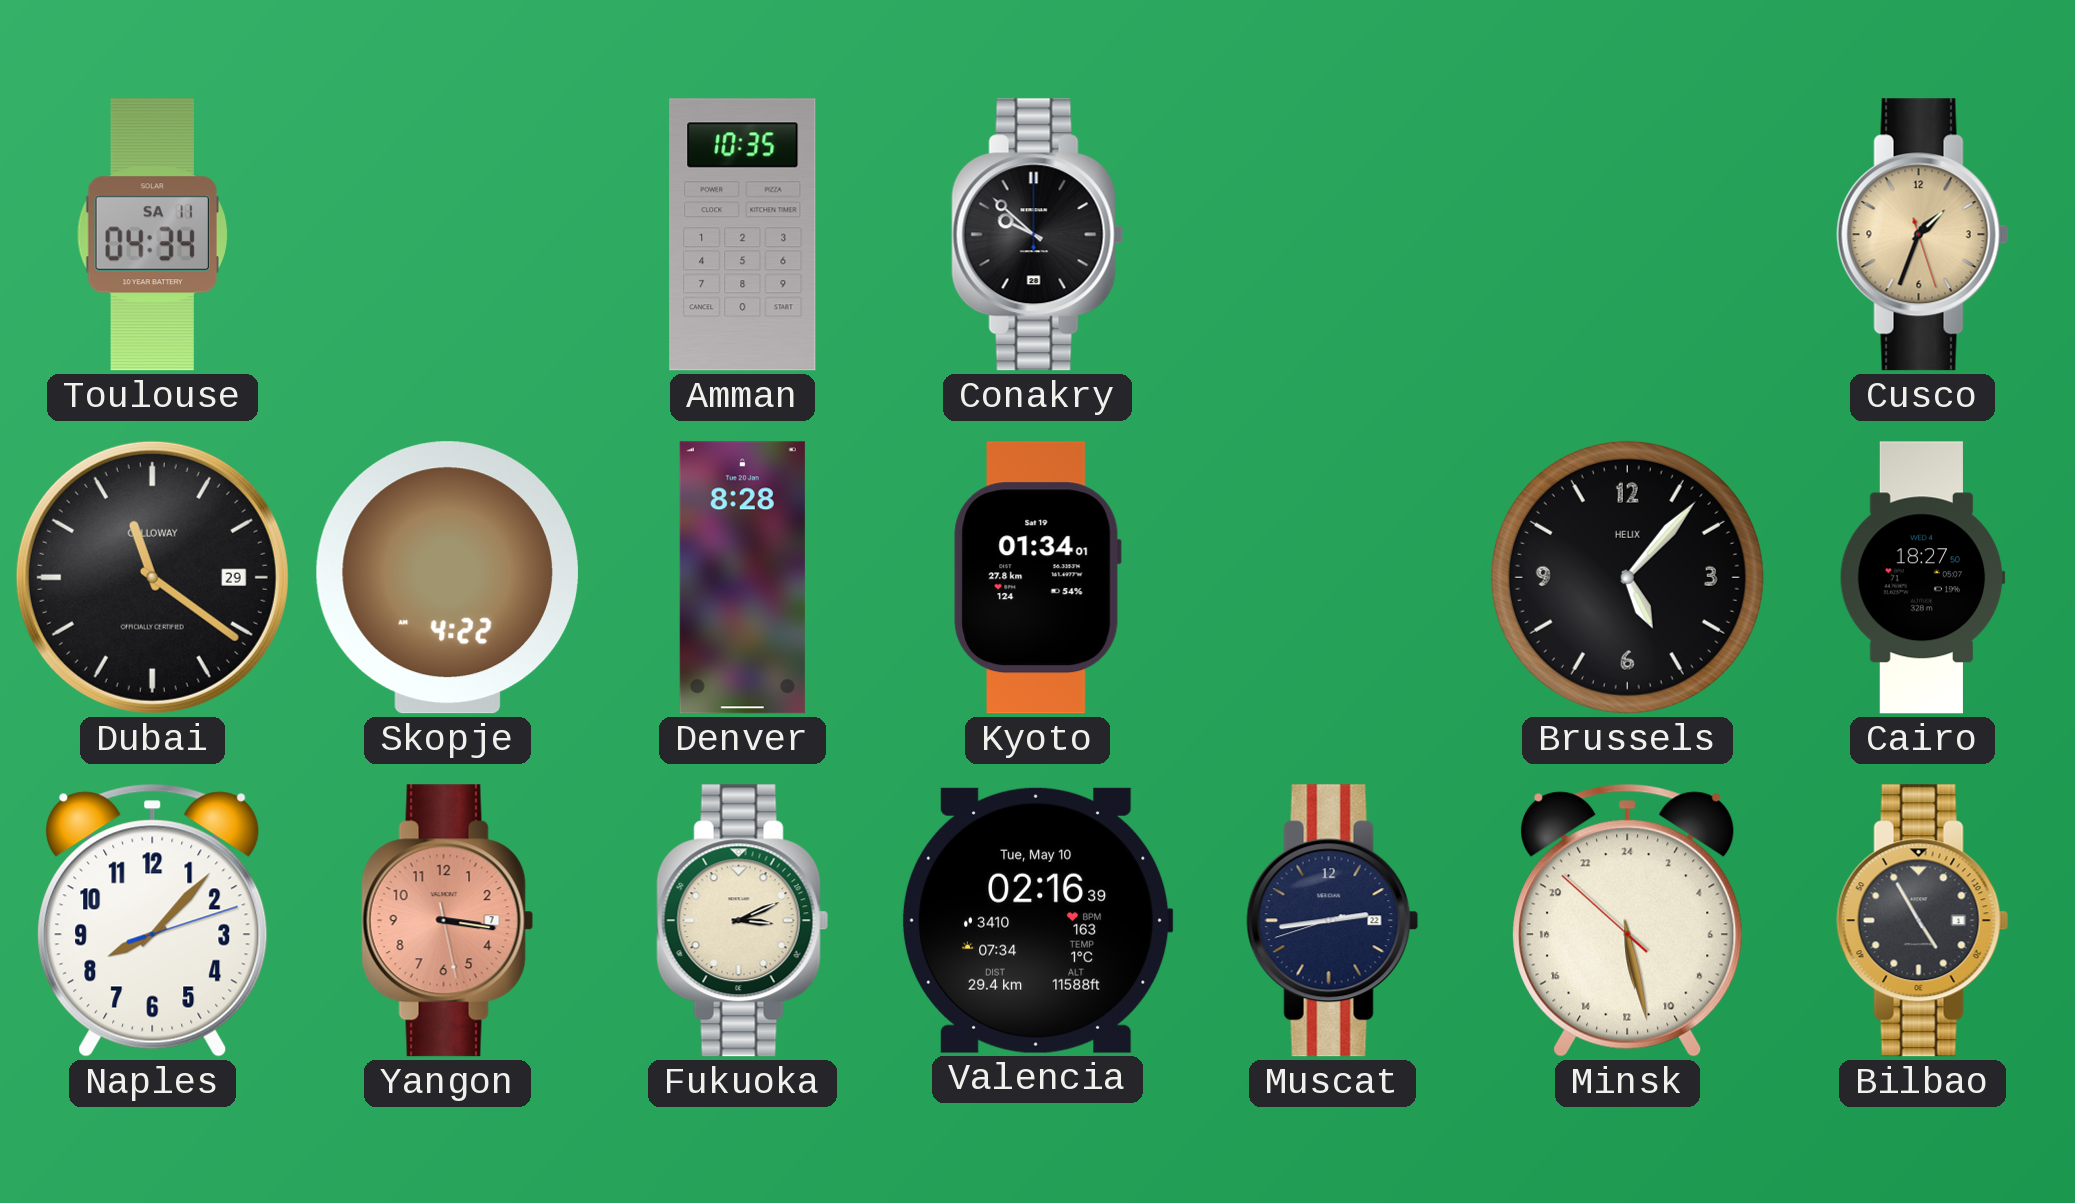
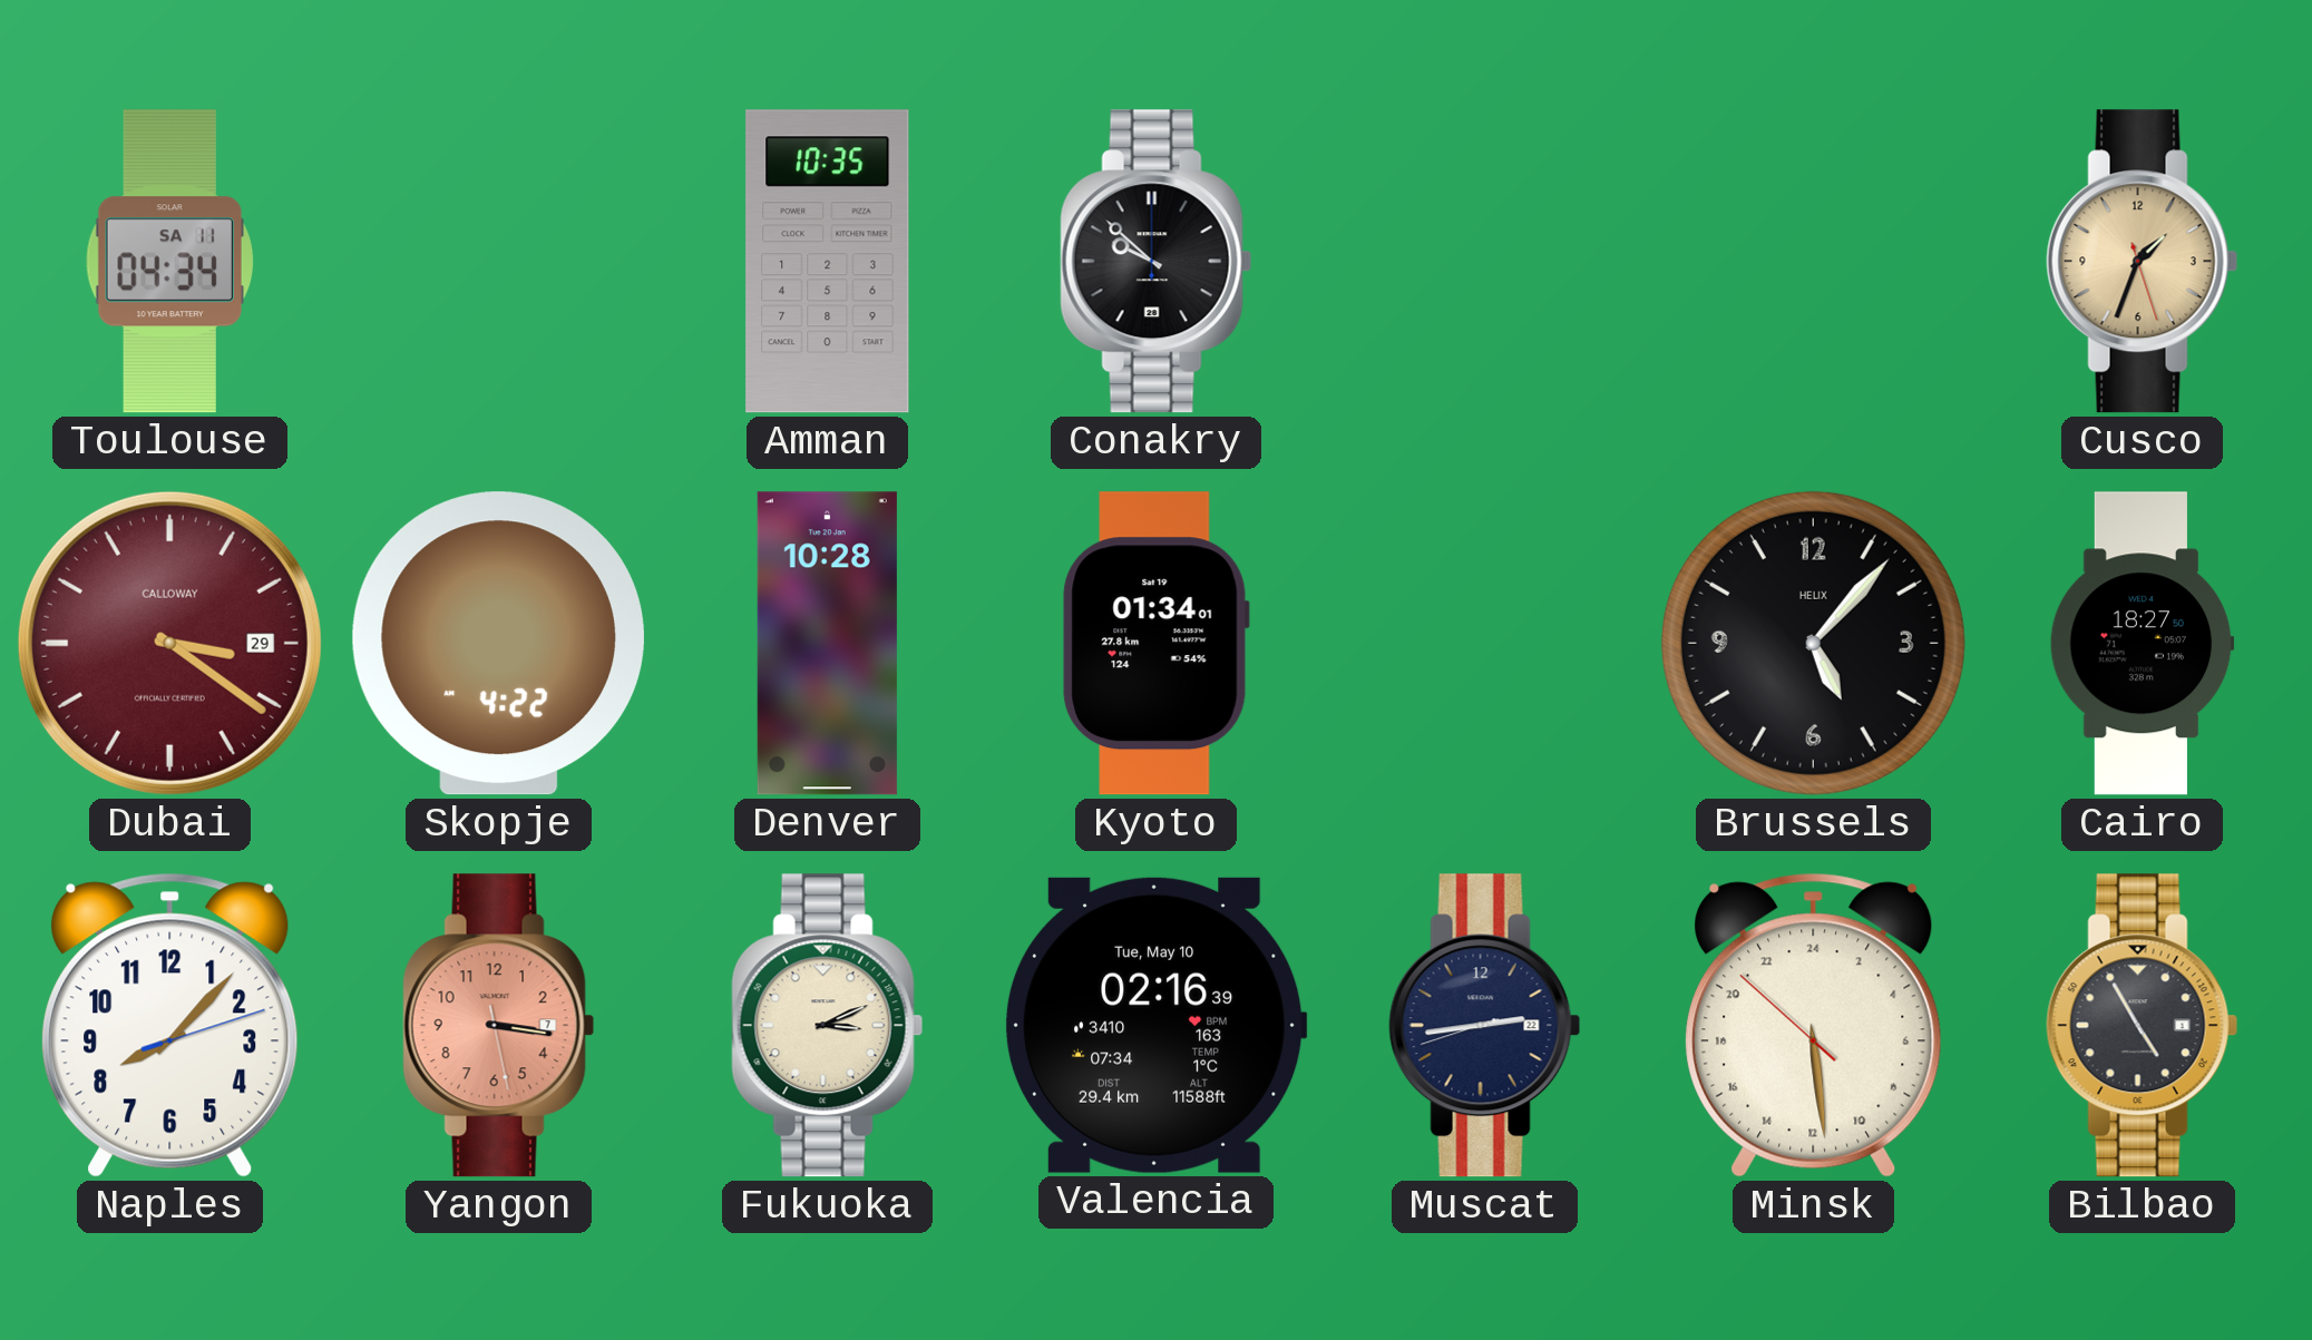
Dubai: 11:21 -> 3:21
Dubai dial: black -> burgundy
Denver: 8:28 -> 10:28
Minsk: 11:27 -> 11:28
